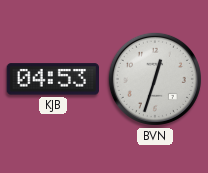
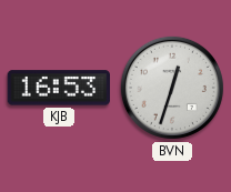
KJB: 04:53 -> 16:53
